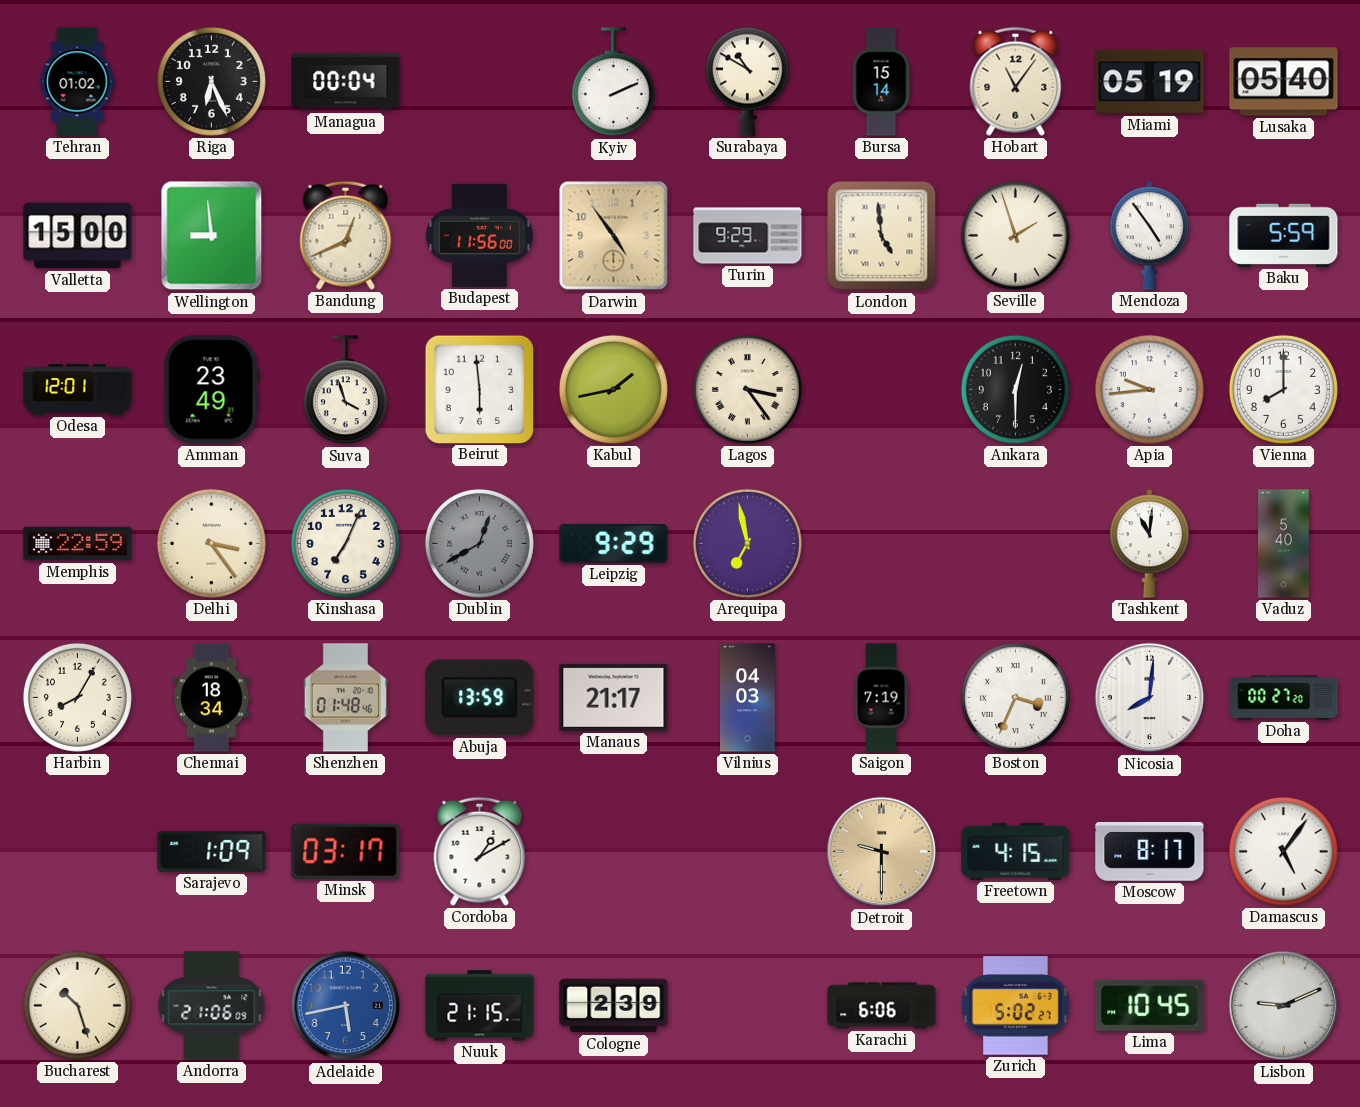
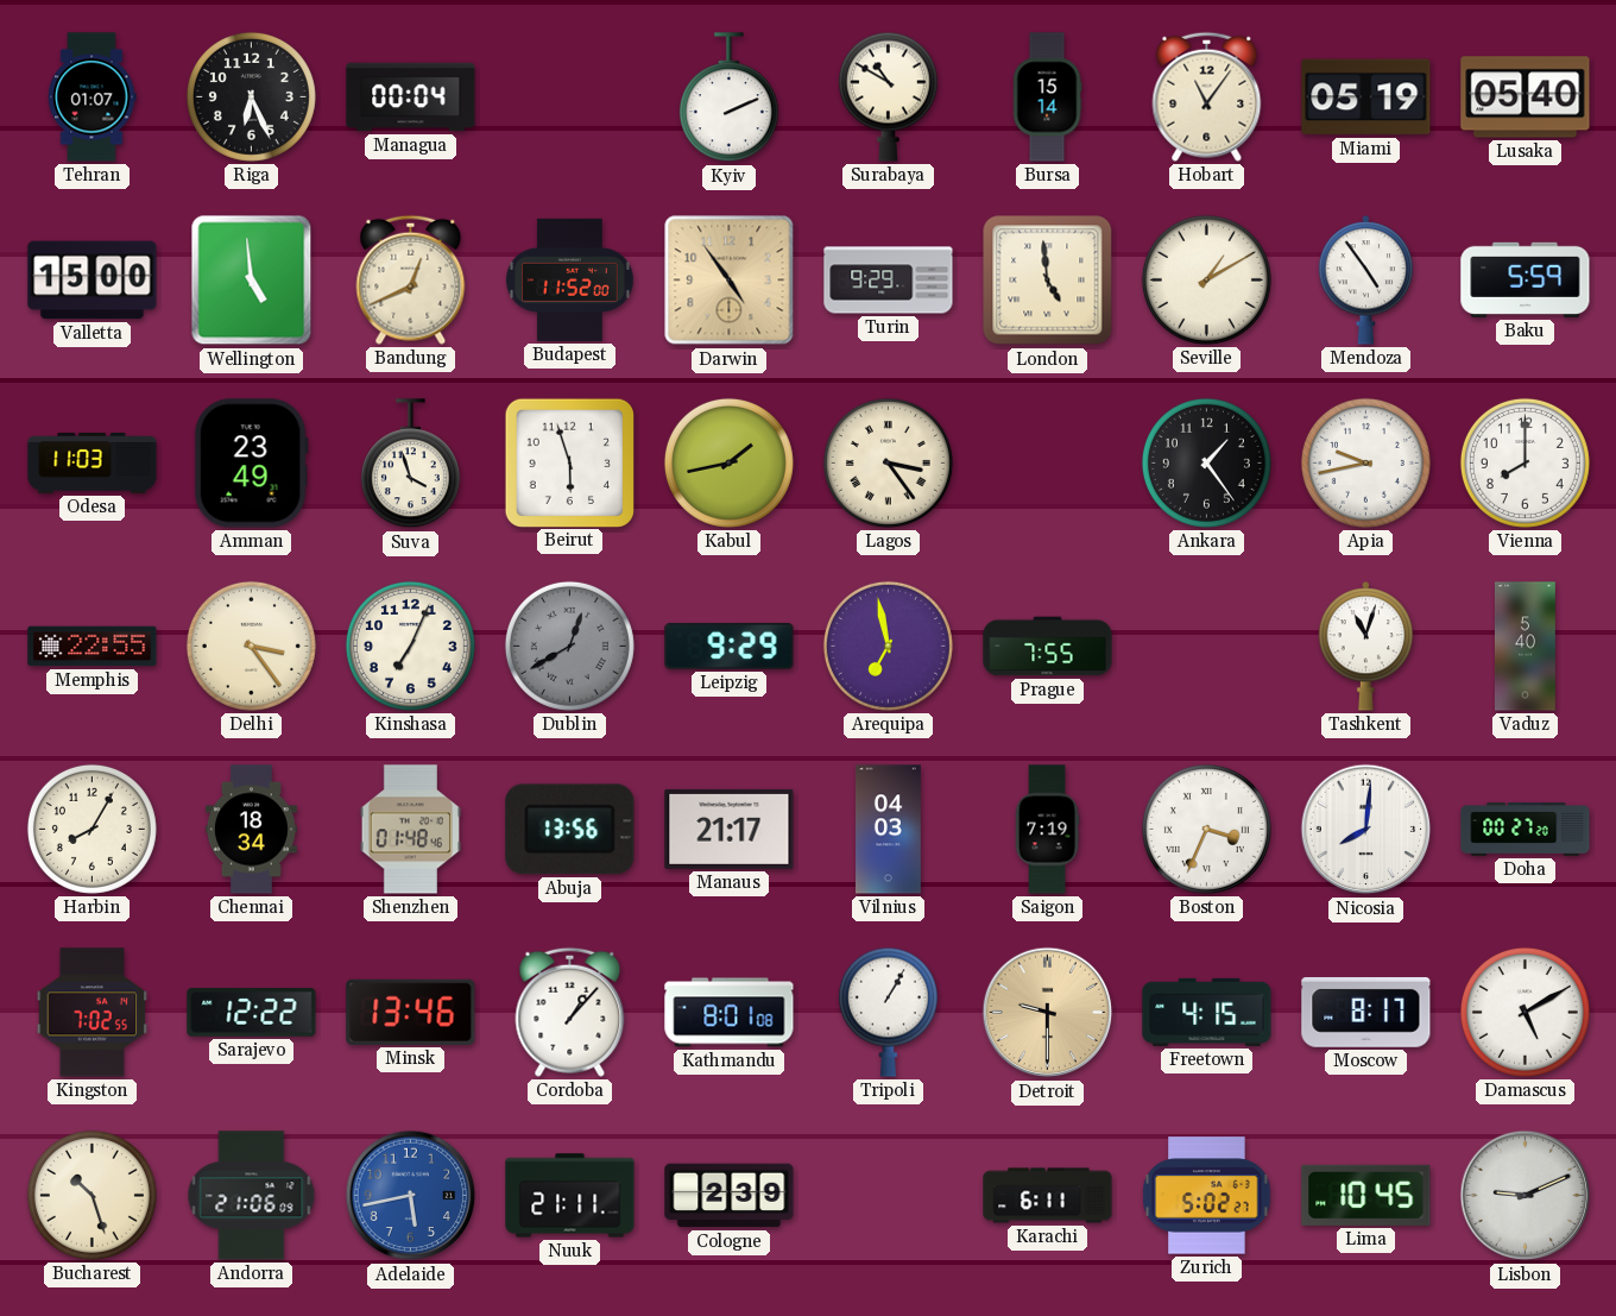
Tehran: 01:02 -> 01:07
Wellington: 8:59 -> 4:59
Budapest: 11:56 -> 11:52
Seville: 1:57 -> 1:10
Odesa: 12:01 -> 11:03
Beirut: 5:59 -> 5:57
Ankara: 12:30 -> 1:24
Apia: 9:44 -> 9:43
Memphis: 22:59 -> 22:55
Prague: none -> 7:55
Tashkent: 11:01 -> 11:03
Abuja: 13:59 -> 13:56
Kingston: none -> 7:02
Sarajevo: 1:09 -> 12:22
Minsk: 03:17 -> 13:46
Cordoba: 1:10 -> 1:07
Kathmandu: none -> 8:01
Tripoli: none -> 1:05
Damascus: 5:06 -> 5:10
Nuuk: 21:15 -> 21:11
Karachi: 6:06 -> 6:11
